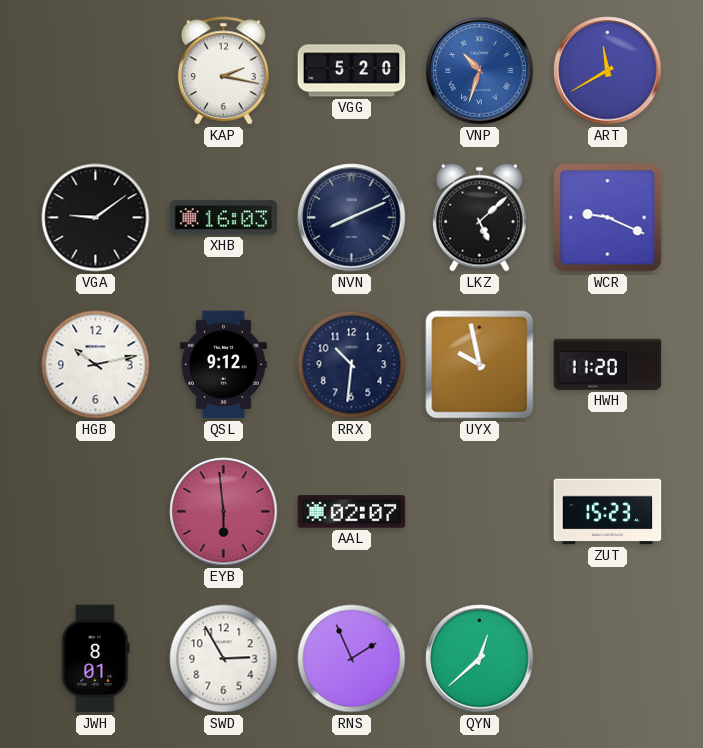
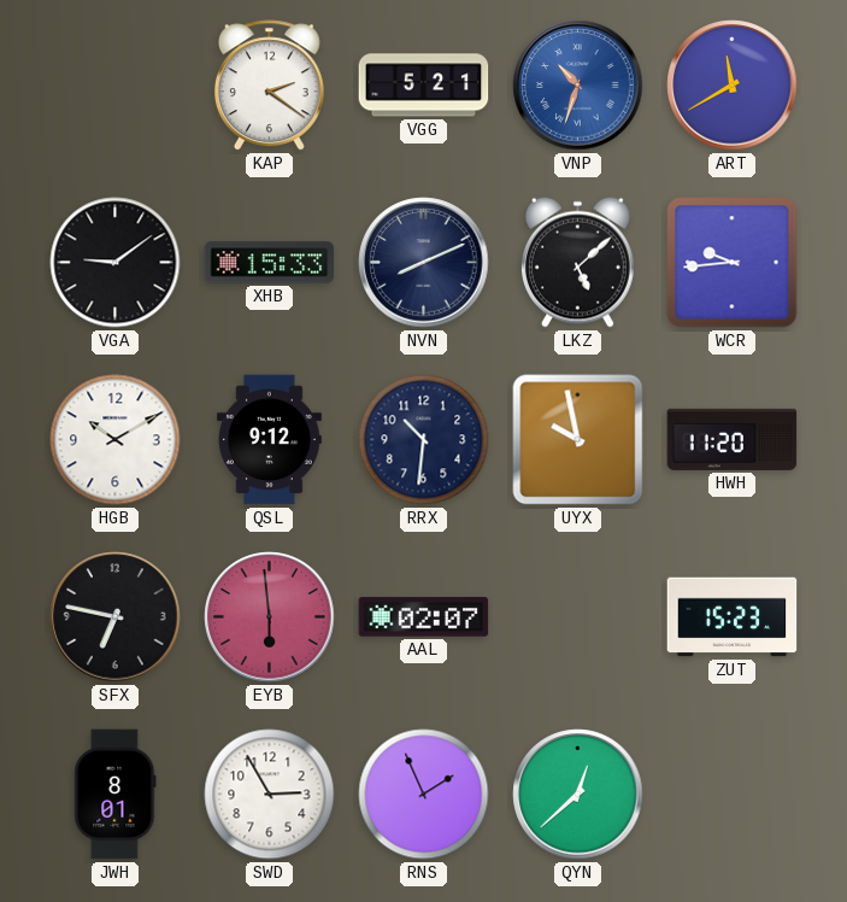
KAP: 2:17 -> 2:21
VGG: 5:20 -> 5:21
XHB: 16:03 -> 15:33
WCR: 9:19 -> 9:44
HGB: 10:13 -> 10:10
SFX: none -> 6:47
